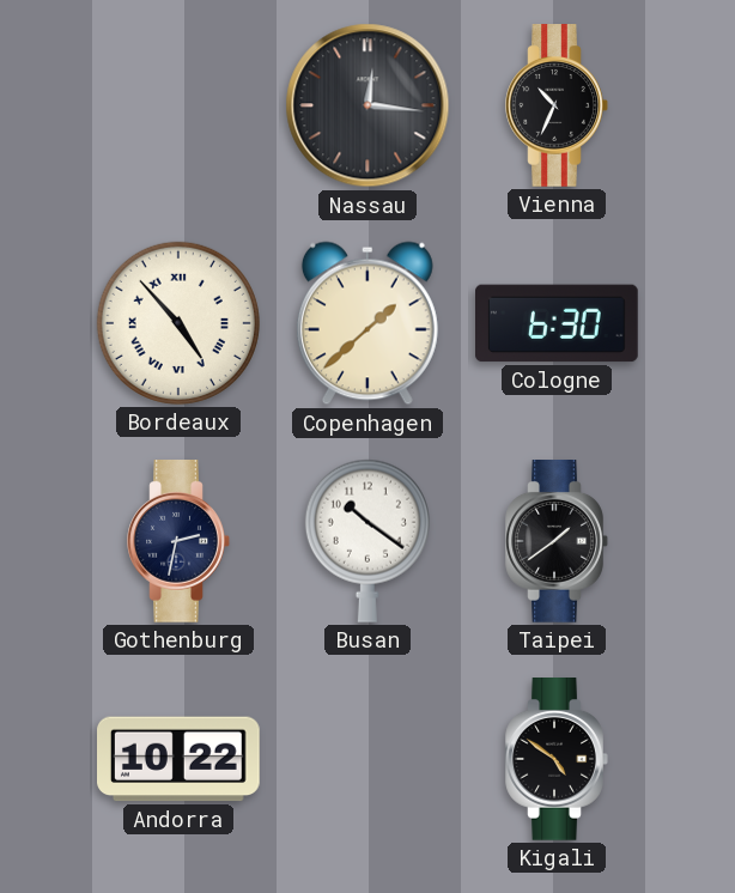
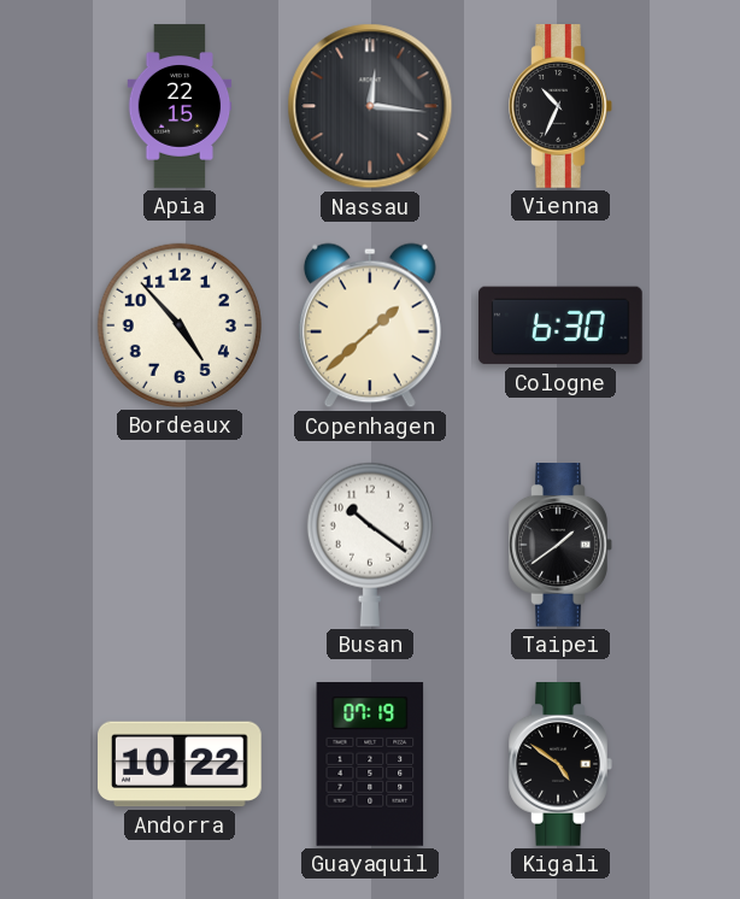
Apia: none -> 22:15
Bordeaux numerals: Roman -> Arabic
Gothenburg: 2:32 -> none
Guayaquil: none -> 07:19
